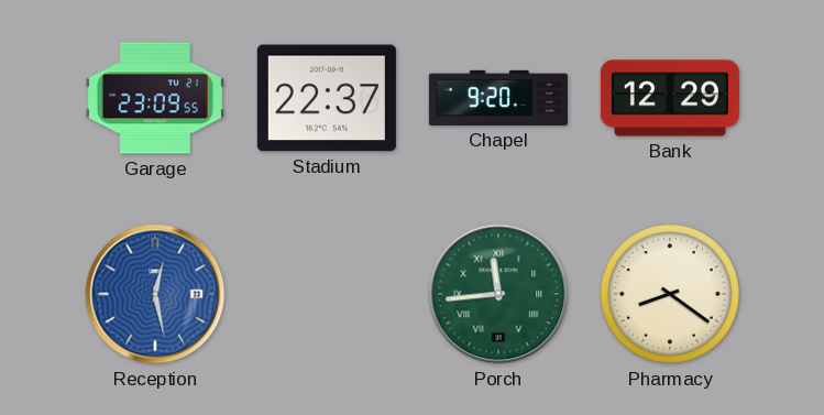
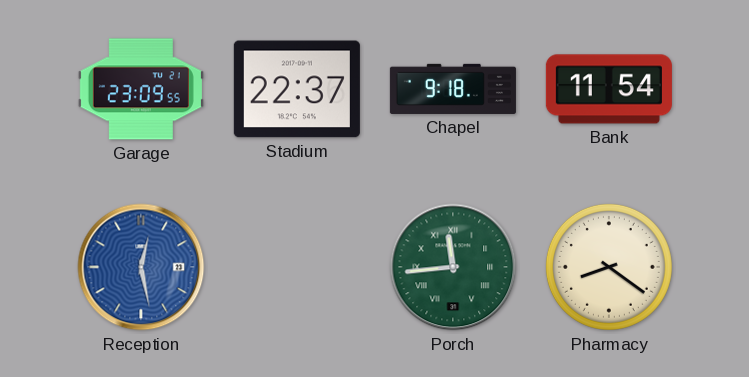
Chapel: 9:20 -> 9:18
Bank: 12:29 -> 11:54
